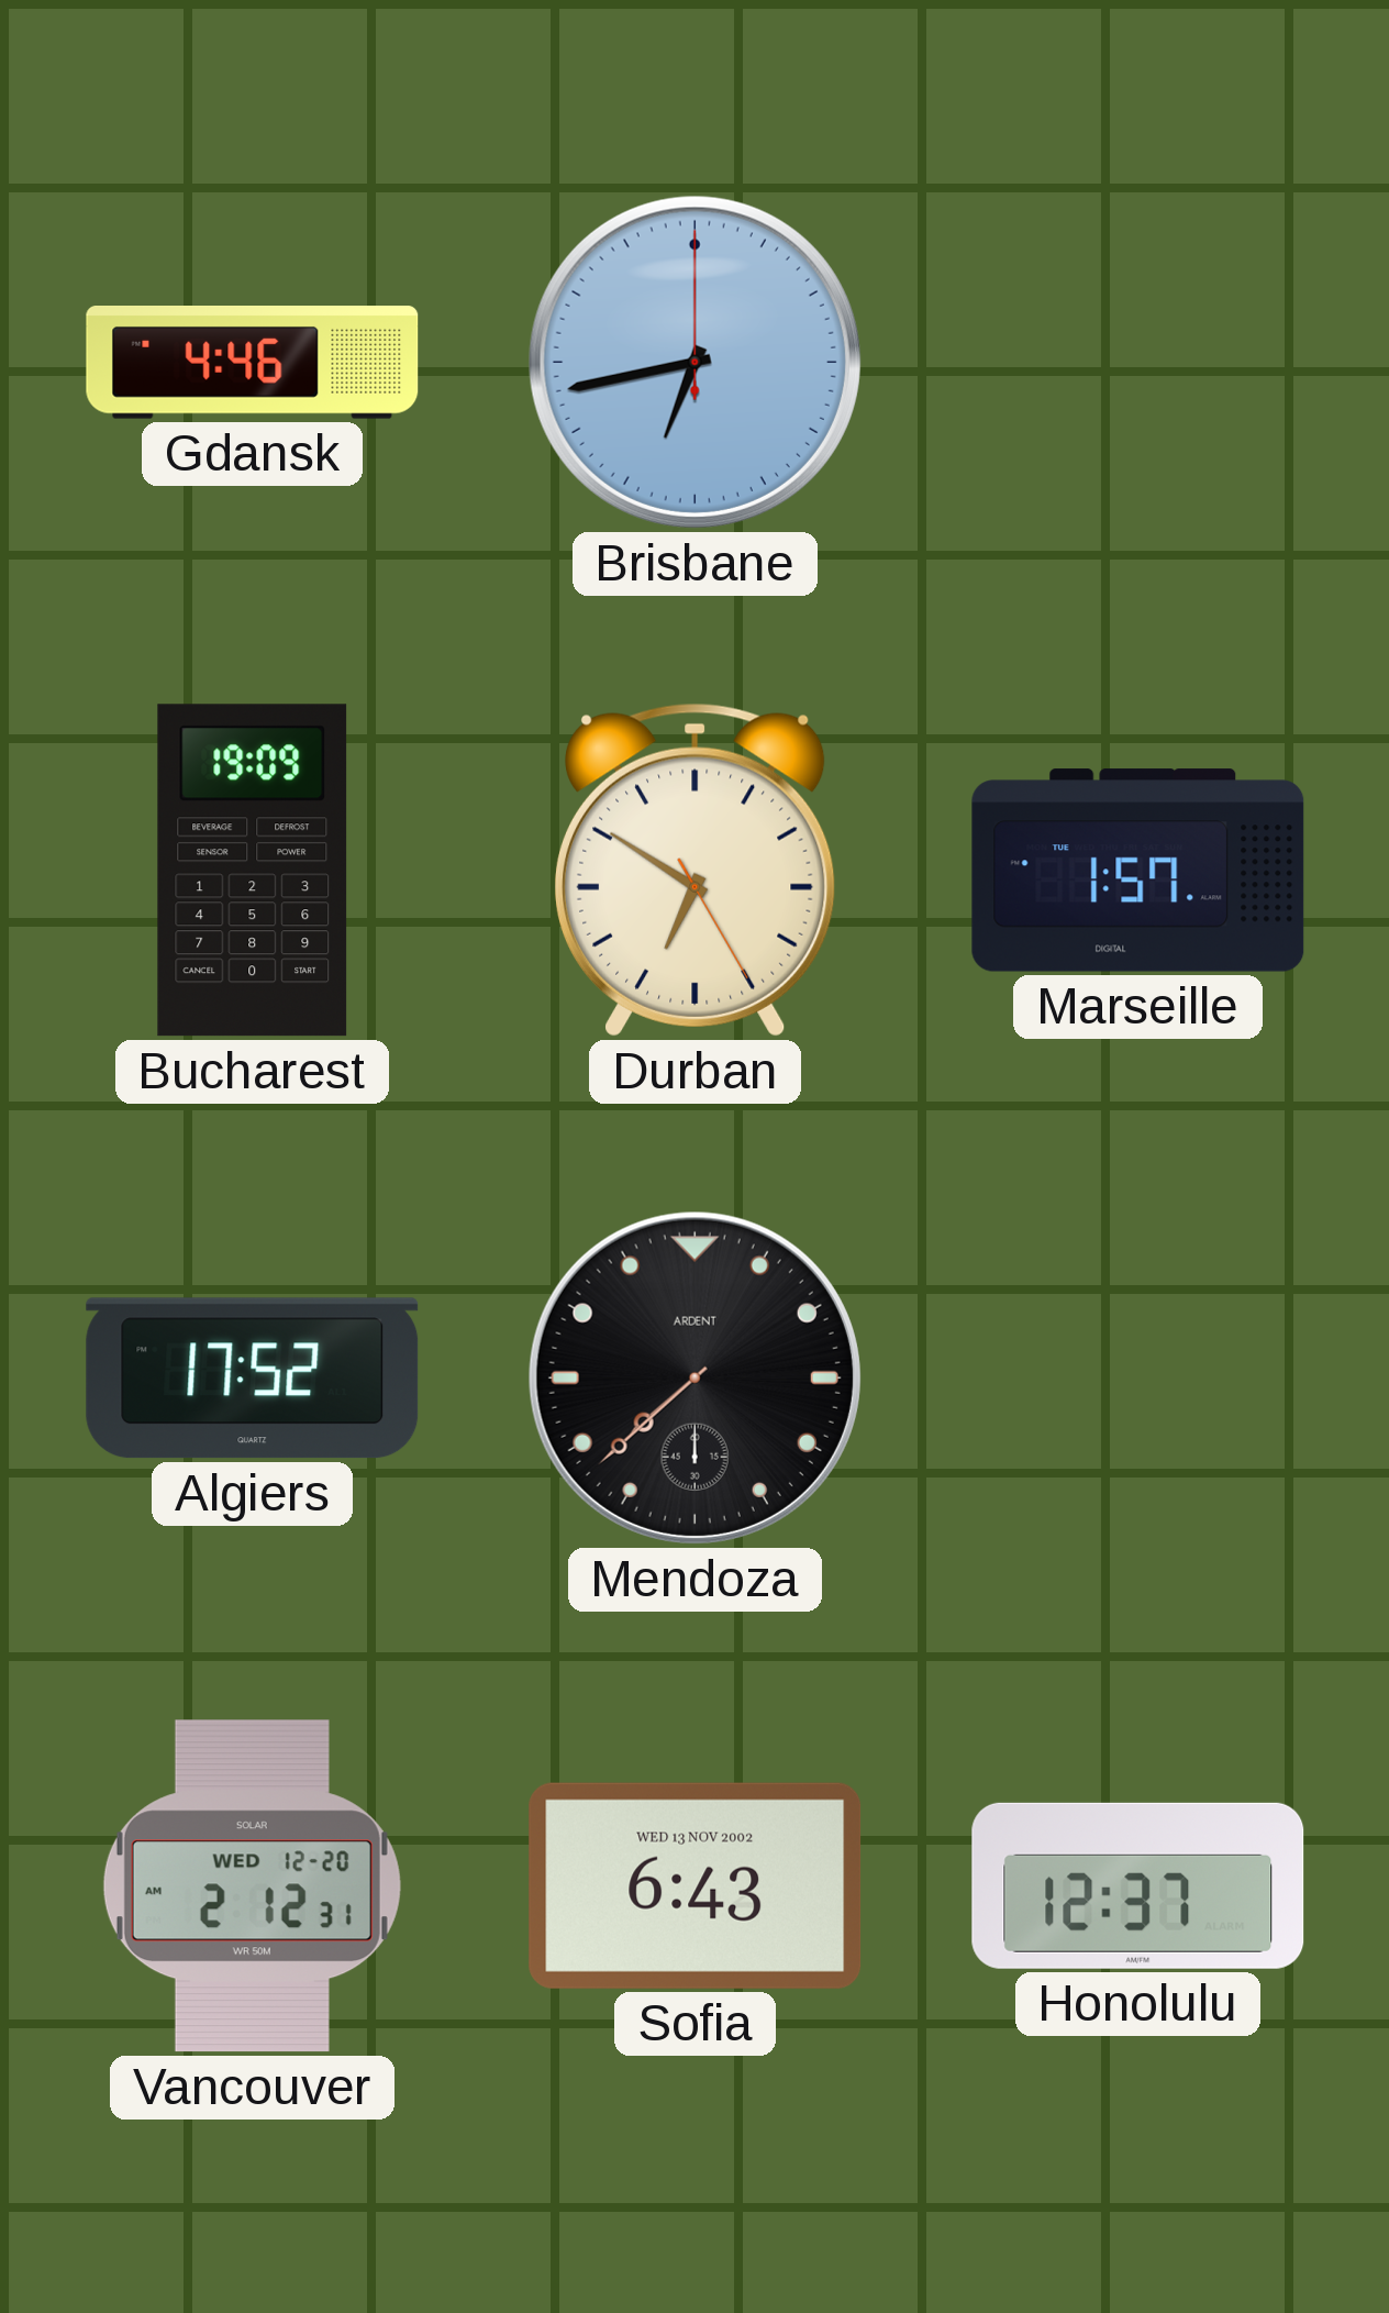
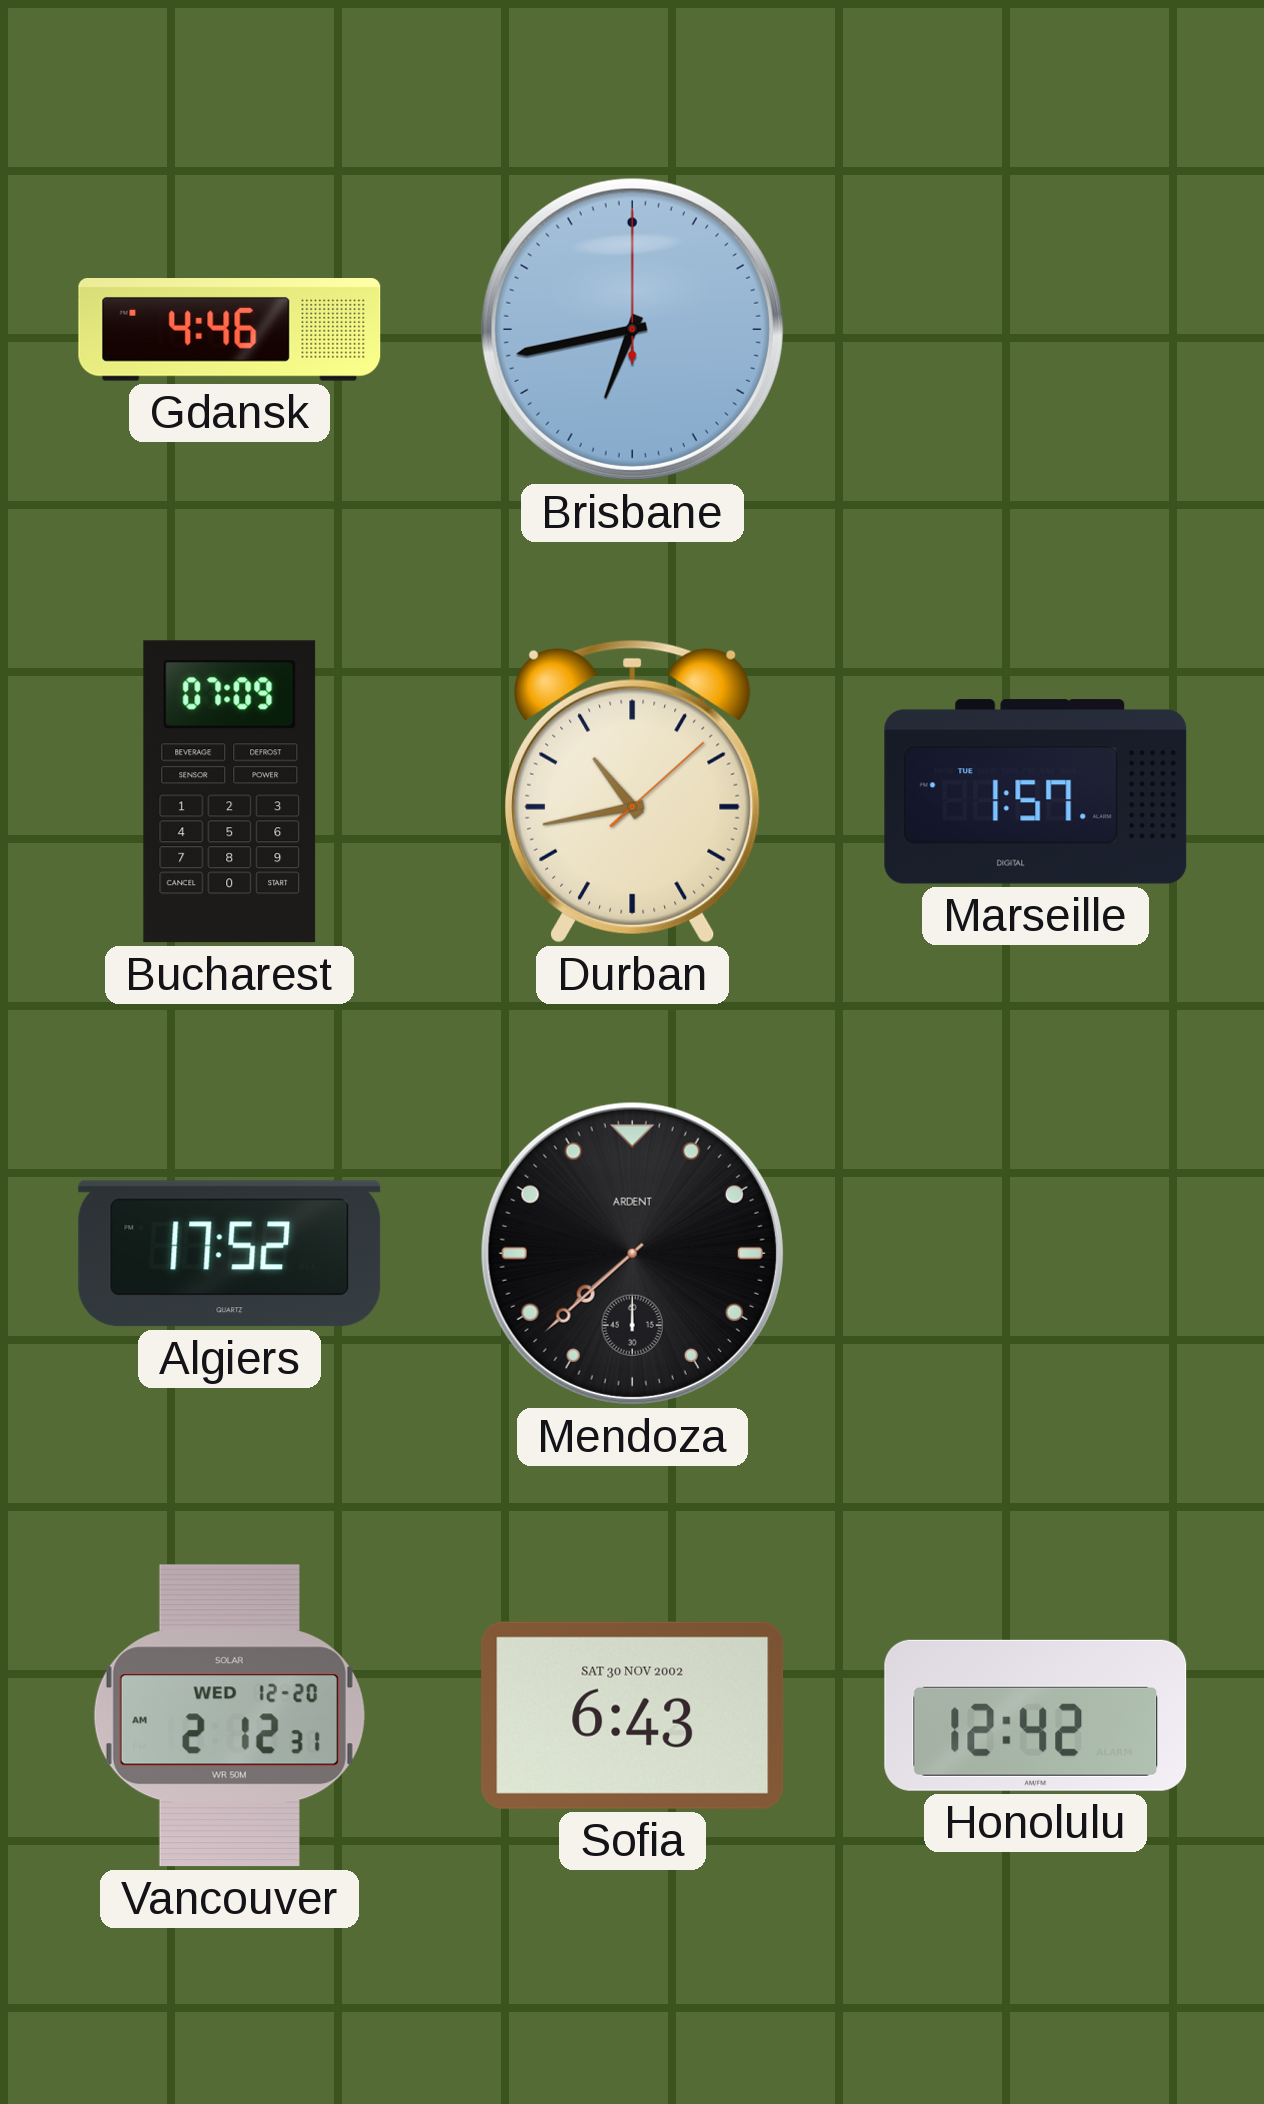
Bucharest: 19:09 -> 07:09
Durban: 6:50 -> 10:43
Sofia date: WED 13 NOV 2002 -> SAT 30 NOV 2002
Honolulu: 12:37 -> 12:42
